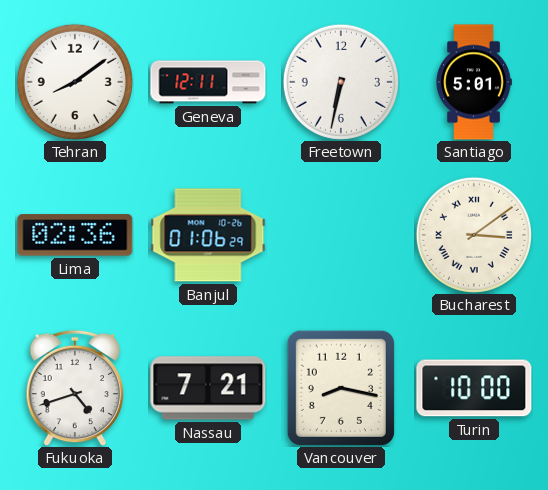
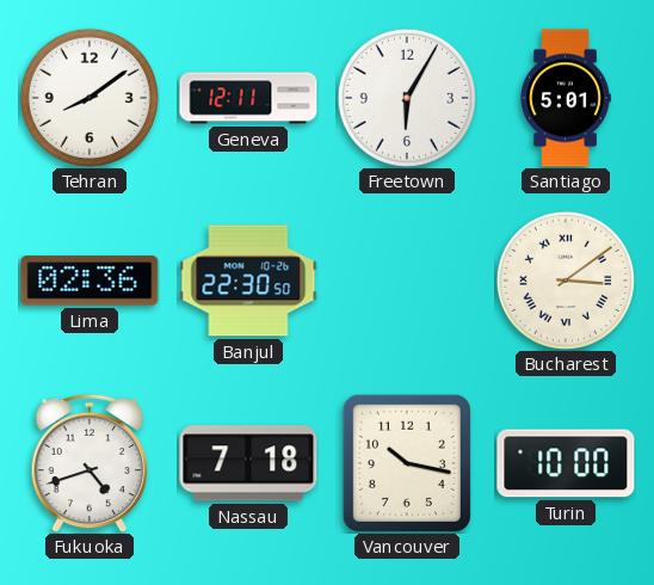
Freetown: 6:32 -> 6:05
Banjul: 01:06 -> 22:30
Nassau: 7:21 -> 7:18
Vancouver: 8:17 -> 10:17
